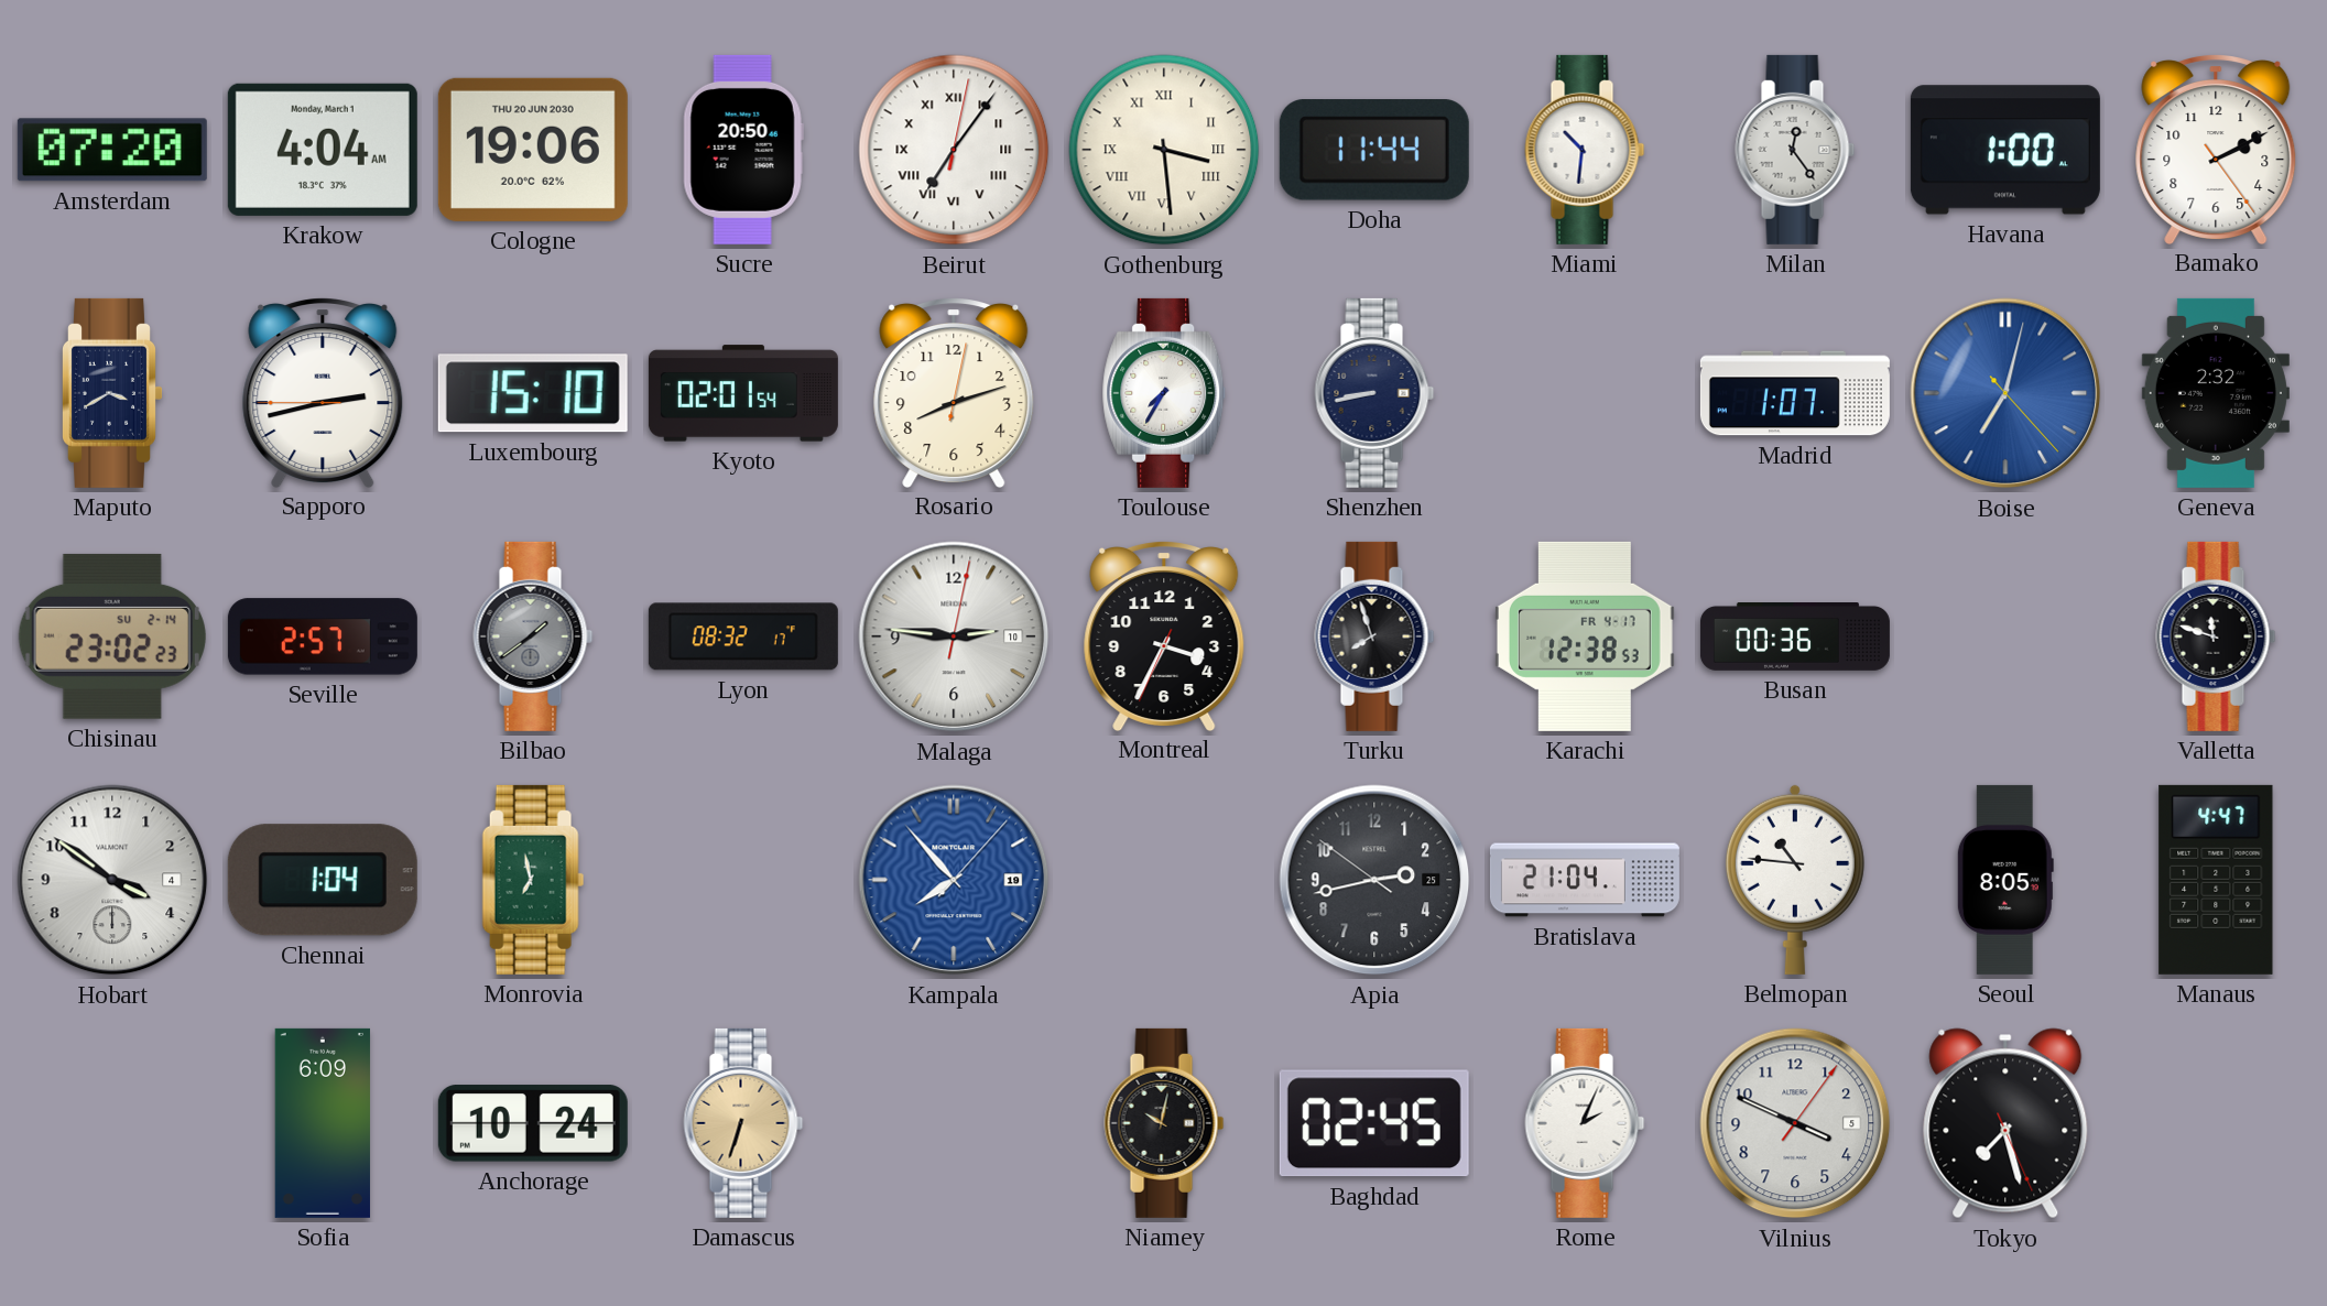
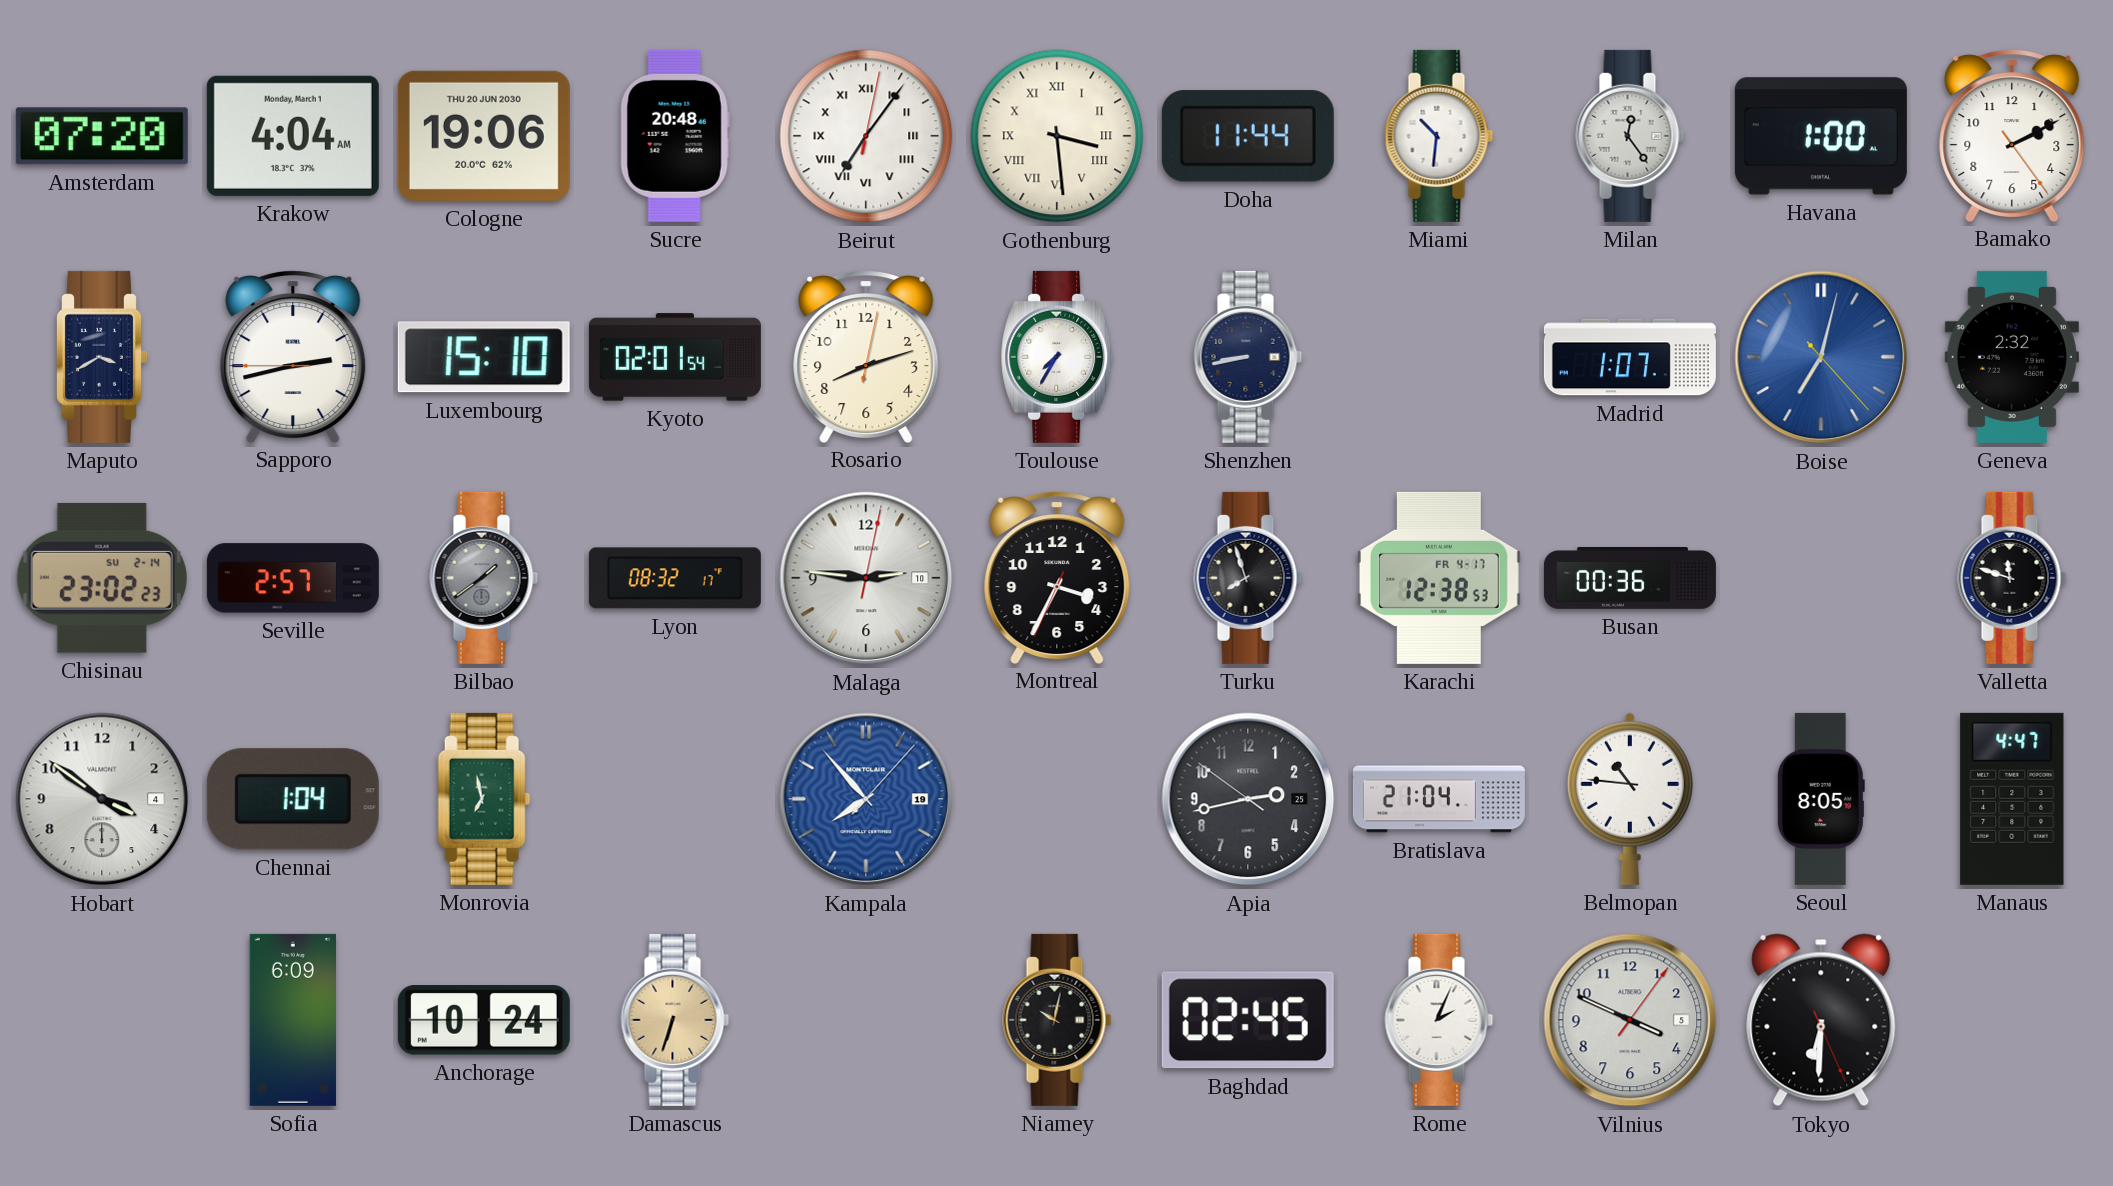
Sucre: 20:50 -> 20:48
Tokyo: 7:27 -> 6:30
